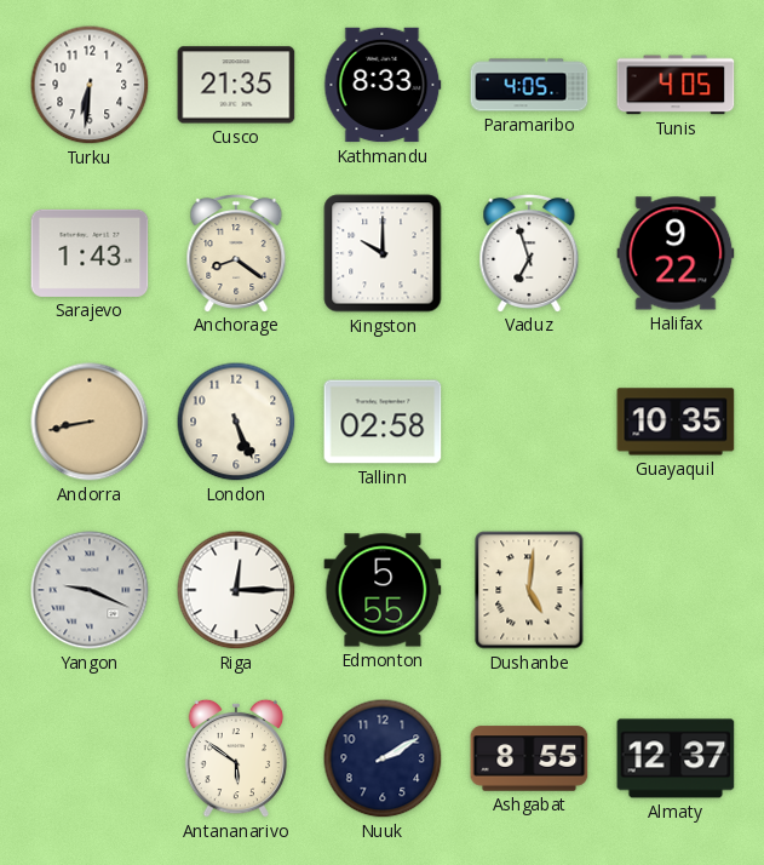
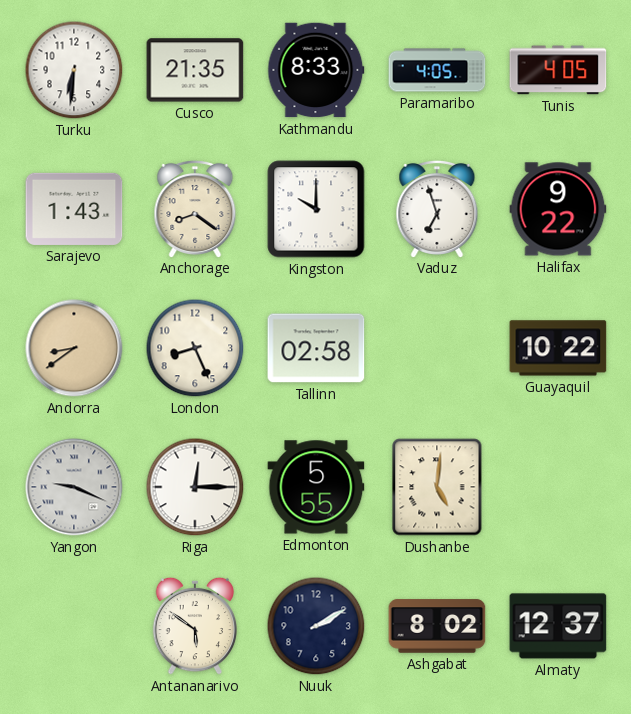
Andorra: 8:43 -> 8:39
London: 5:26 -> 8:26
Guayaquil: 10:35 -> 10:22
Ashgabat: 8:55 -> 8:02
